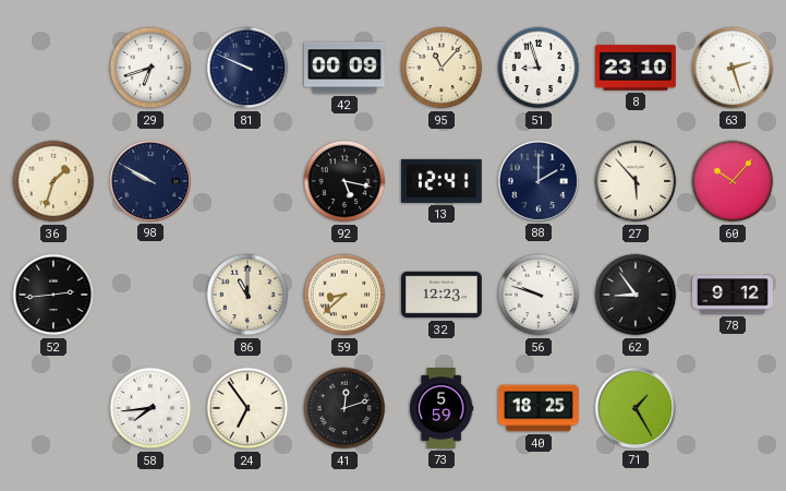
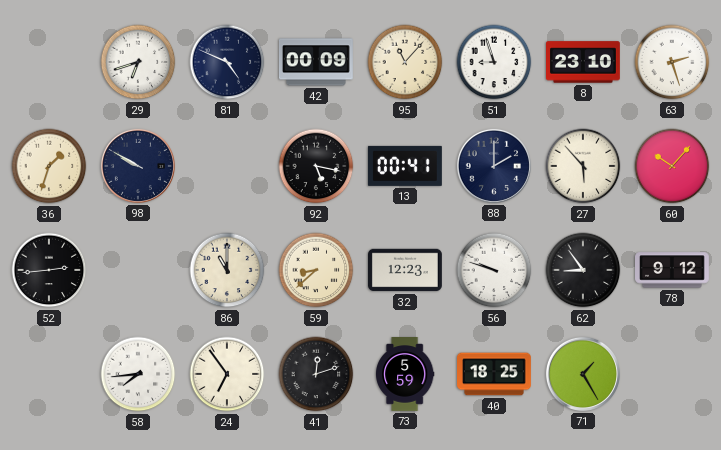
81: 9:49 -> 4:49
13: 12:41 -> 00:41
